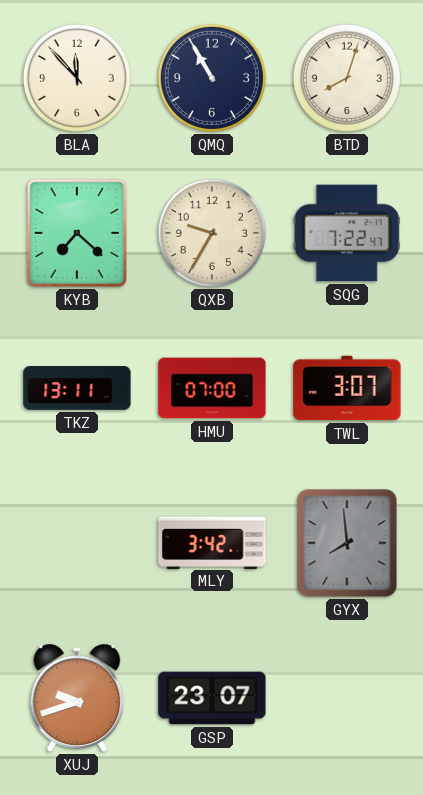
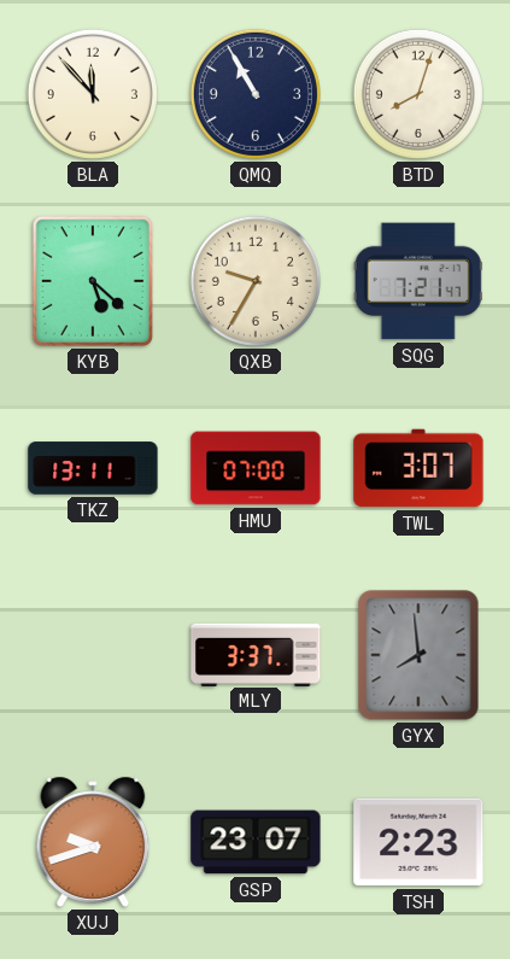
KYB: 7:22 -> 5:22
SQG: 7:22 -> 7:21
MLY: 3:42 -> 3:37
TSH: none -> 2:23
